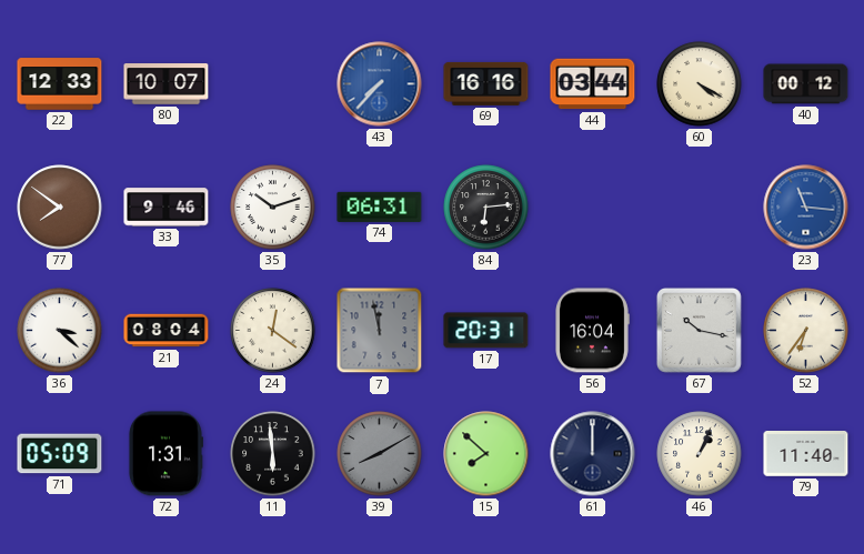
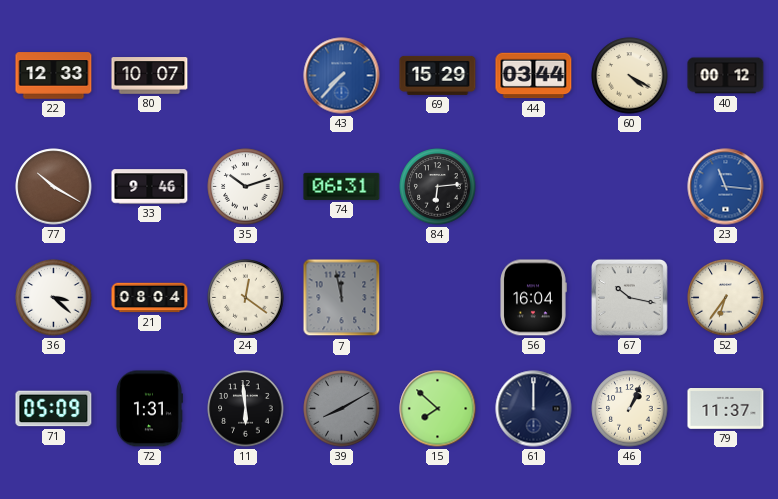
69: 16:16 -> 15:29
77: 7:51 -> 10:20
17: 20:31 -> none
79: 11:40 -> 11:37
